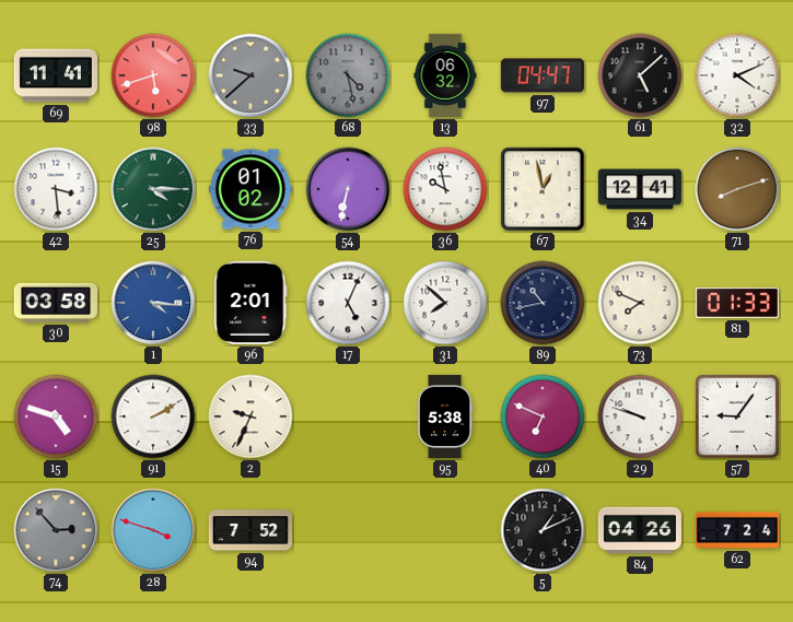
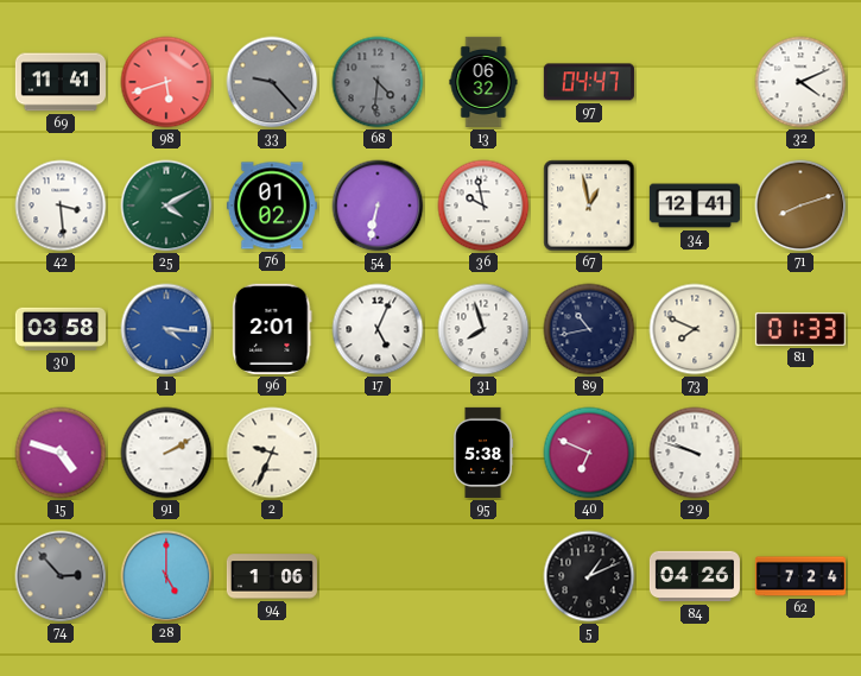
33: 9:38 -> 9:23
68: 4:28 -> 4:31
61: 5:08 -> none
25: 4:15 -> 4:10
31: 7:52 -> 7:57
57: 9:06 -> none
28: 3:48 -> 5:00
94: 7:52 -> 1:06
